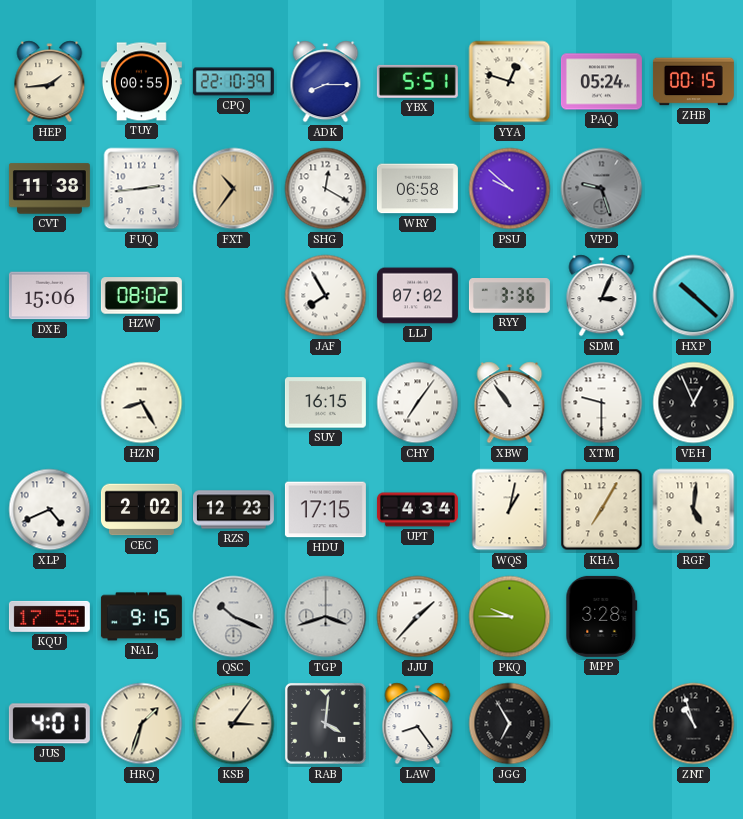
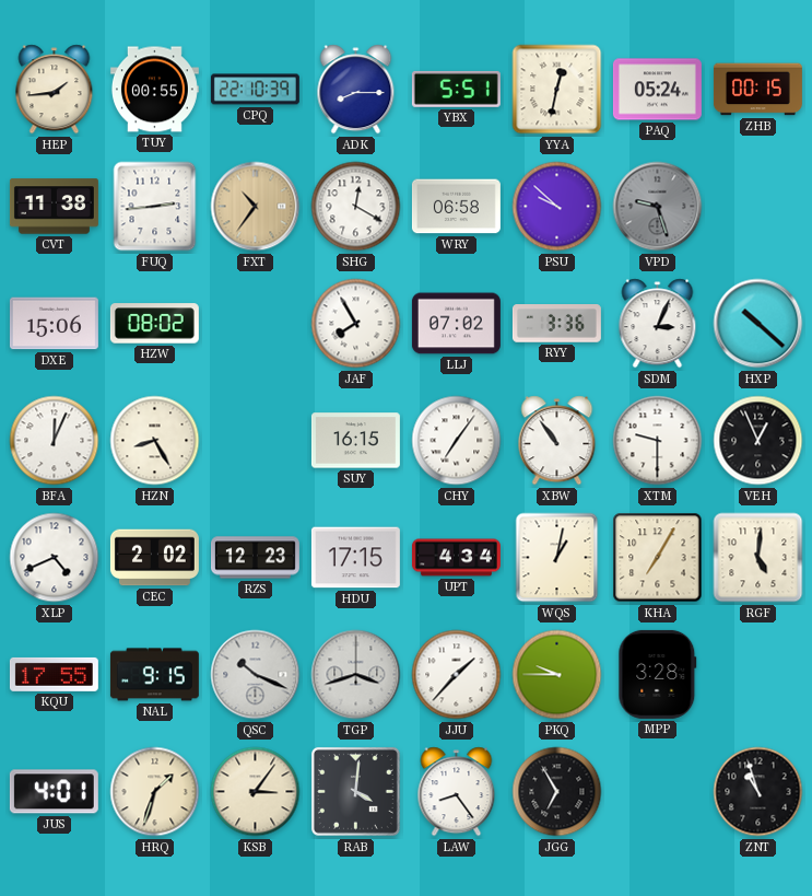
YYA: 12:48 -> 12:32
BFA: none -> 12:04
